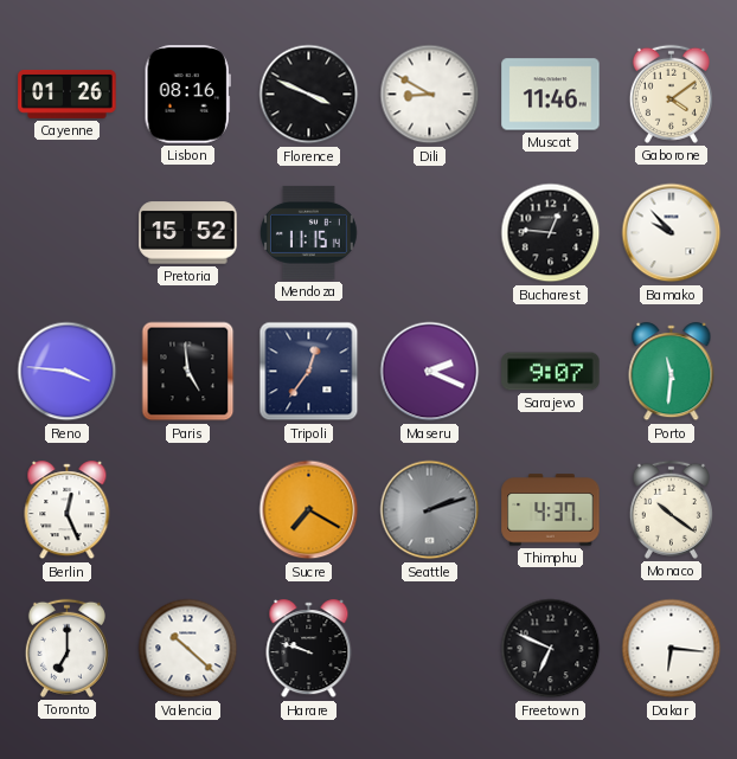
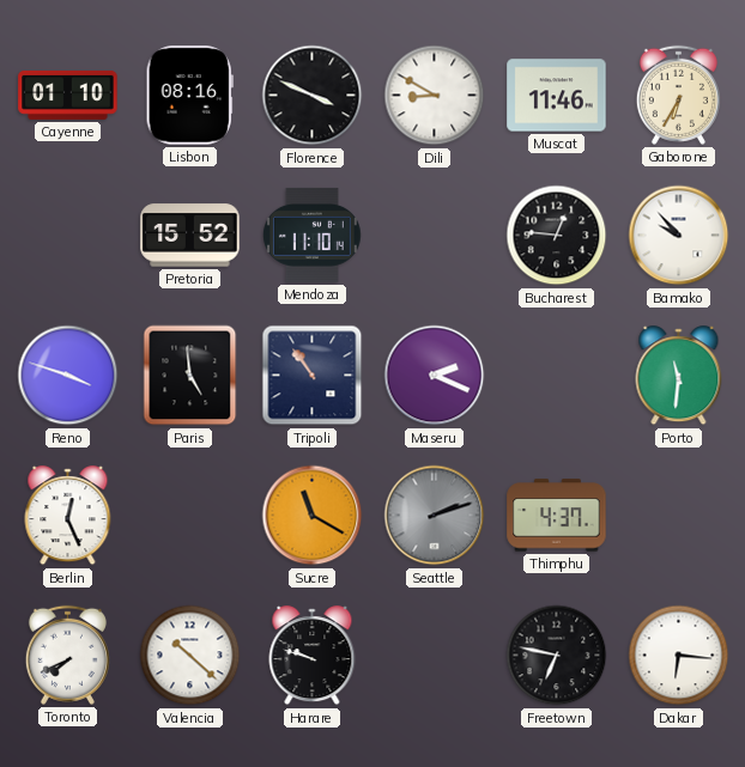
Cayenne: 01:26 -> 01:10
Gaborone: 4:09 -> 6:35
Mendoza: 11:15 -> 11:10
Reno: 3:46 -> 3:48
Tripoli: 12:36 -> 10:54
Sarajevo: 9:07 -> none
Sucre: 7:20 -> 11:20
Monaco: 10:21 -> none
Toronto: 7:00 -> 7:41
Freetown: 6:49 -> 6:47
